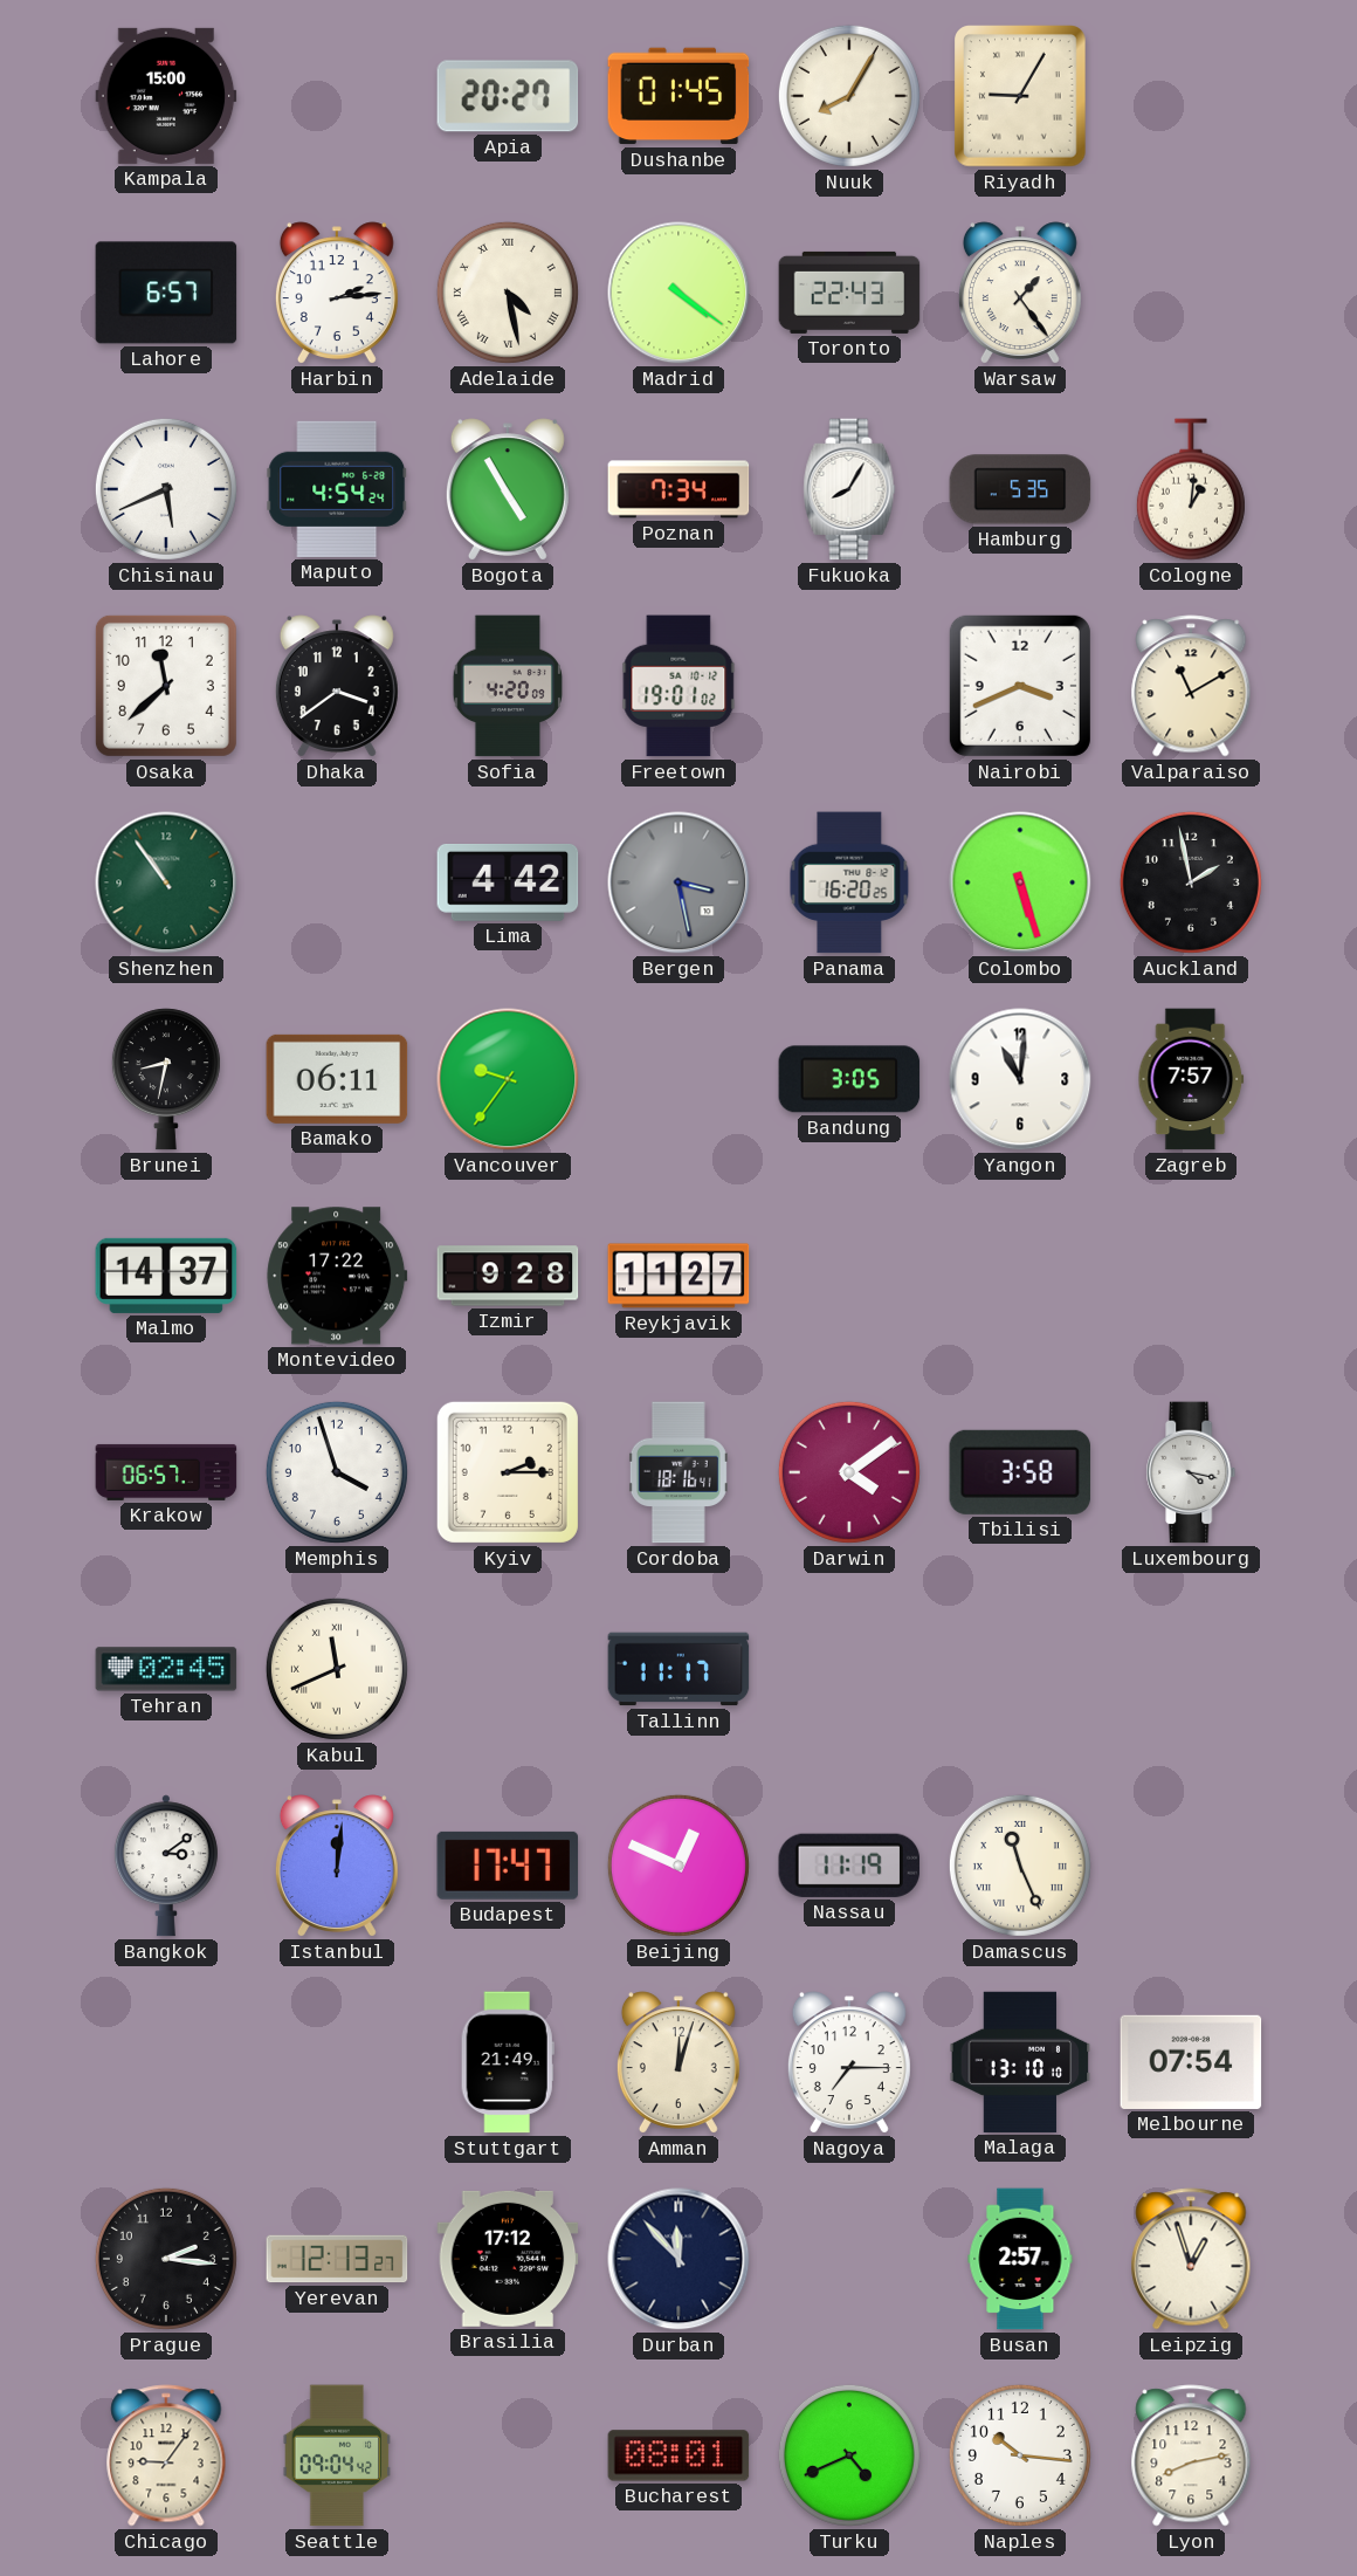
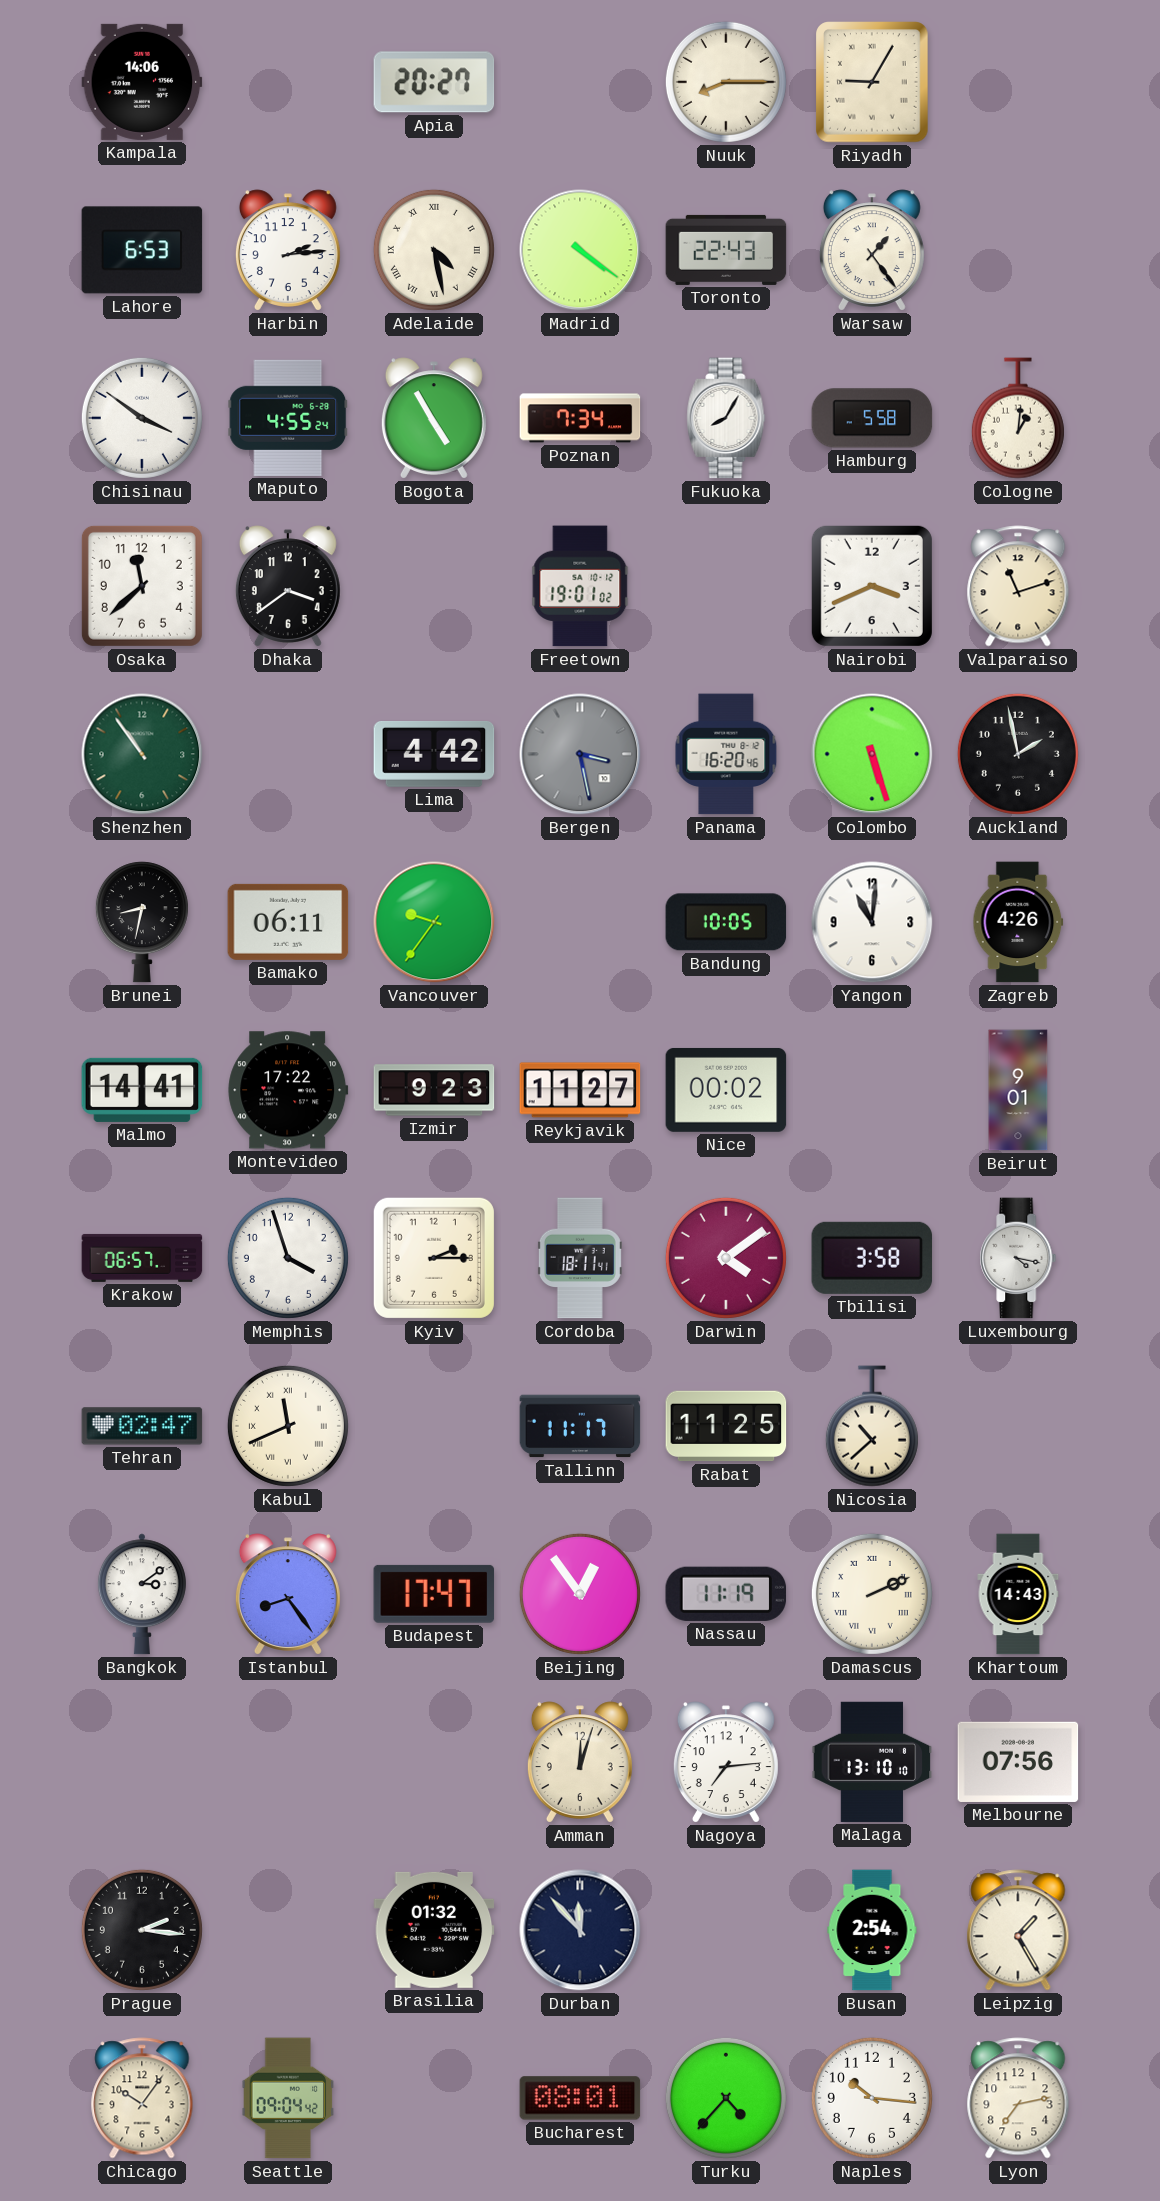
Kampala: 15:00 -> 14:06
Dushanbe: 01:45 -> none
Nuuk: 8:05 -> 8:15
Lahore: 6:57 -> 6:53
Chisinau: 5:41 -> 3:51
Maputo: 4:54 -> 4:55
Hamburg: 5:35 -> 5:58
Sofia: 4:20 -> none
Valparaiso: 11:10 -> 11:12
Panama: 16:20:25 -> 16:20:46
Bandung: 3:05 -> 10:05
Zagreb: 7:57 -> 4:26
Malmo: 14:37 -> 14:41
Izmir: 9:28 -> 9:23
Nice: none -> 00:02
Beirut: none -> 9:01
Cordoba: 18:16 -> 18:11
Tehran: 02:45 -> 02:47
Rabat: none -> 11:25
Nicosia: none -> 10:38
Istanbul: 12:01 -> 8:24
Beijing: 12:49 -> 12:54
Damascus: 11:26 -> 2:11
Khartoum: none -> 14:43
Stuttgart: 21:49 -> none
Nagoya: 7:15 -> 7:14
Melbourne: 07:54 -> 07:56
Yerevan: 12:13 -> none
Brasilia: 17:12 -> 01:32
Busan: 2:57 -> 2:54
Leipzig: 12:57 -> 1:25
Chicago: 9:06 -> 10:06
Turku: 4:41 -> 4:37
Lyon: 8:13 -> 7:13
